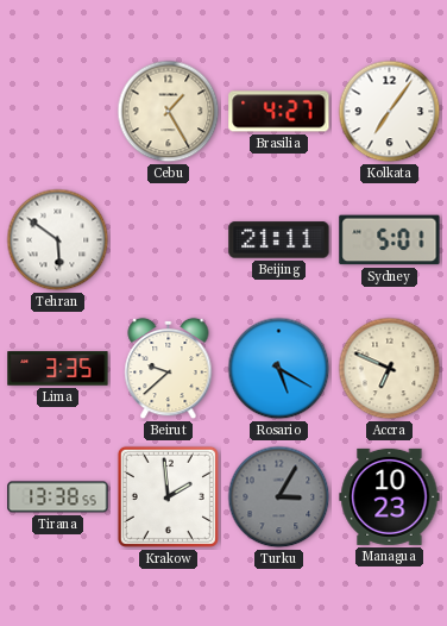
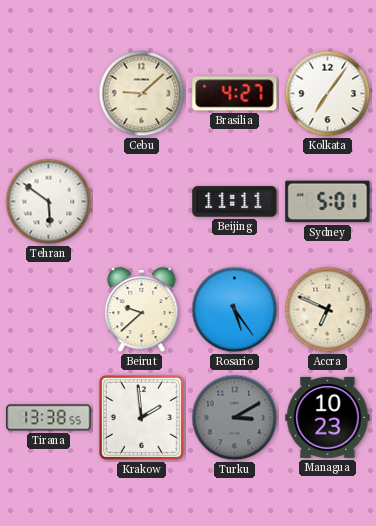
Cebu: 1:25 -> 9:08
Beijing: 21:11 -> 11:11
Lima: 3:35 -> none
Rosario: 5:20 -> 5:24
Turku: 3:05 -> 3:10
